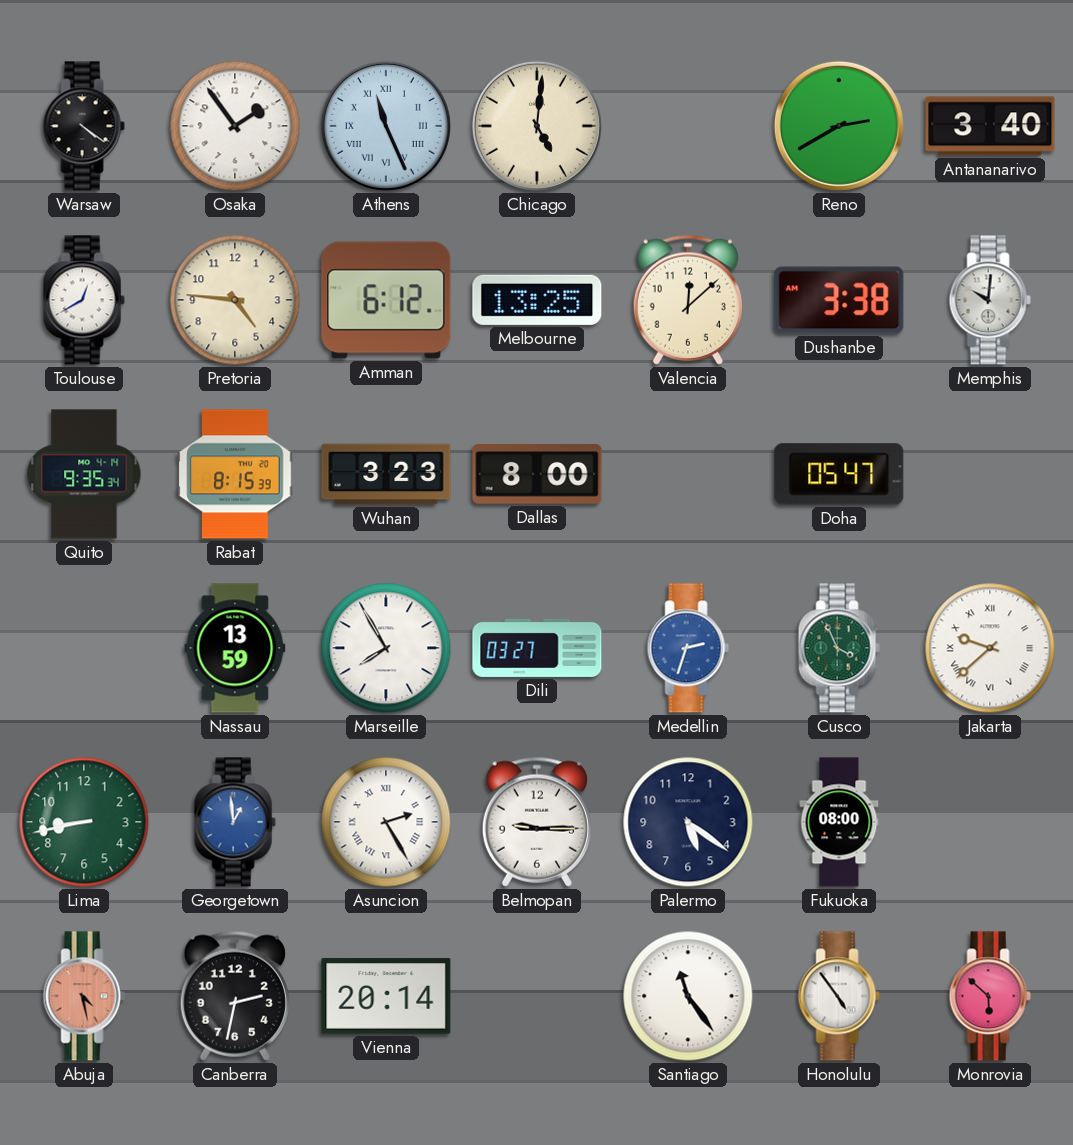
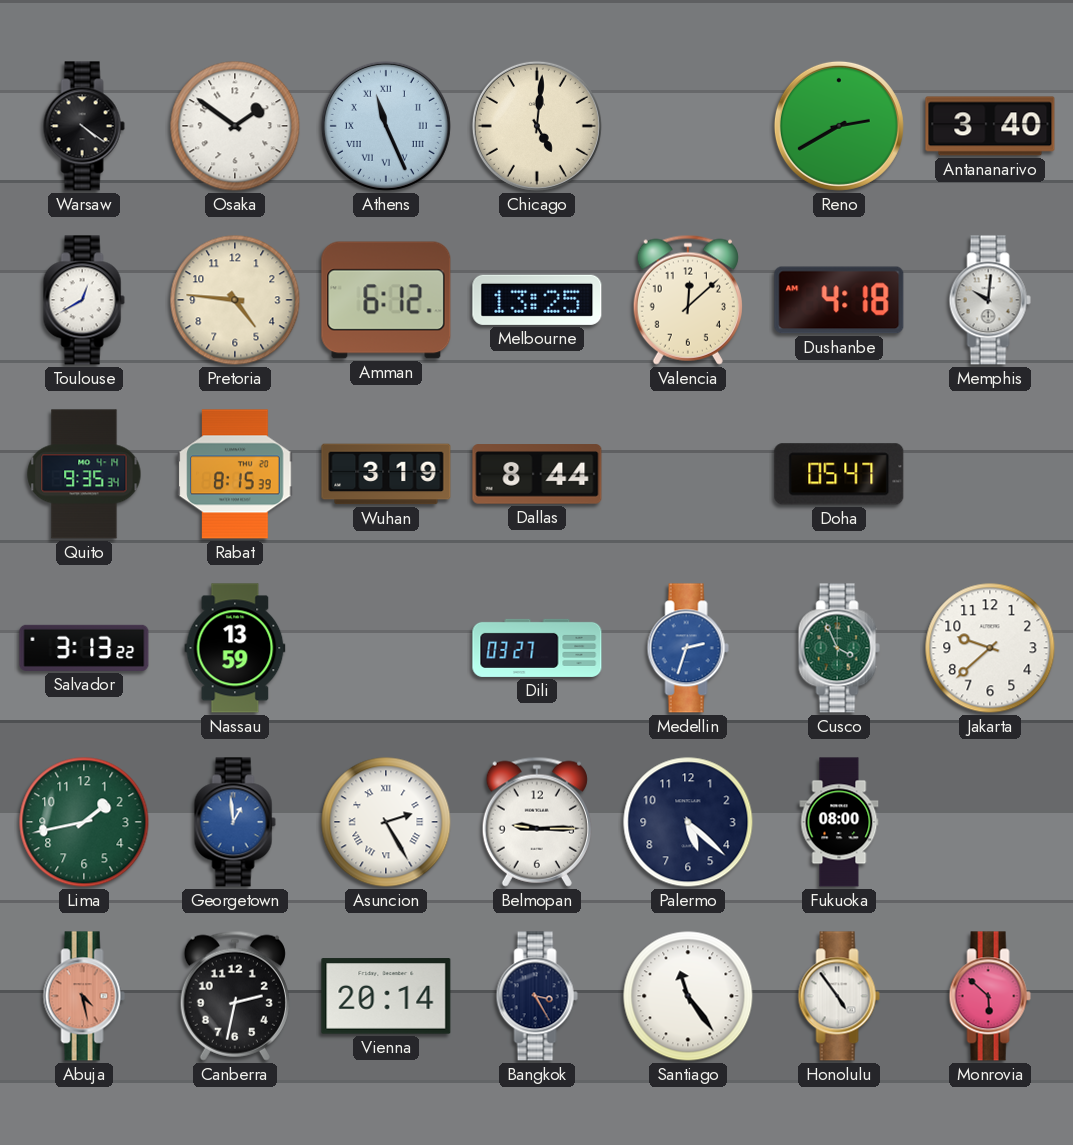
Osaka: 1:54 -> 1:51
Dushanbe: 3:38 -> 4:18
Wuhan: 3:23 -> 3:19
Dallas: 8:00 -> 8:44
Salvador: none -> 3:13
Marseille: 7:55 -> none
Jakarta numerals: Roman -> Arabic
Lima: 8:43 -> 1:43
Palermo: 5:21 -> 5:22
Bangkok: none -> 3:25
